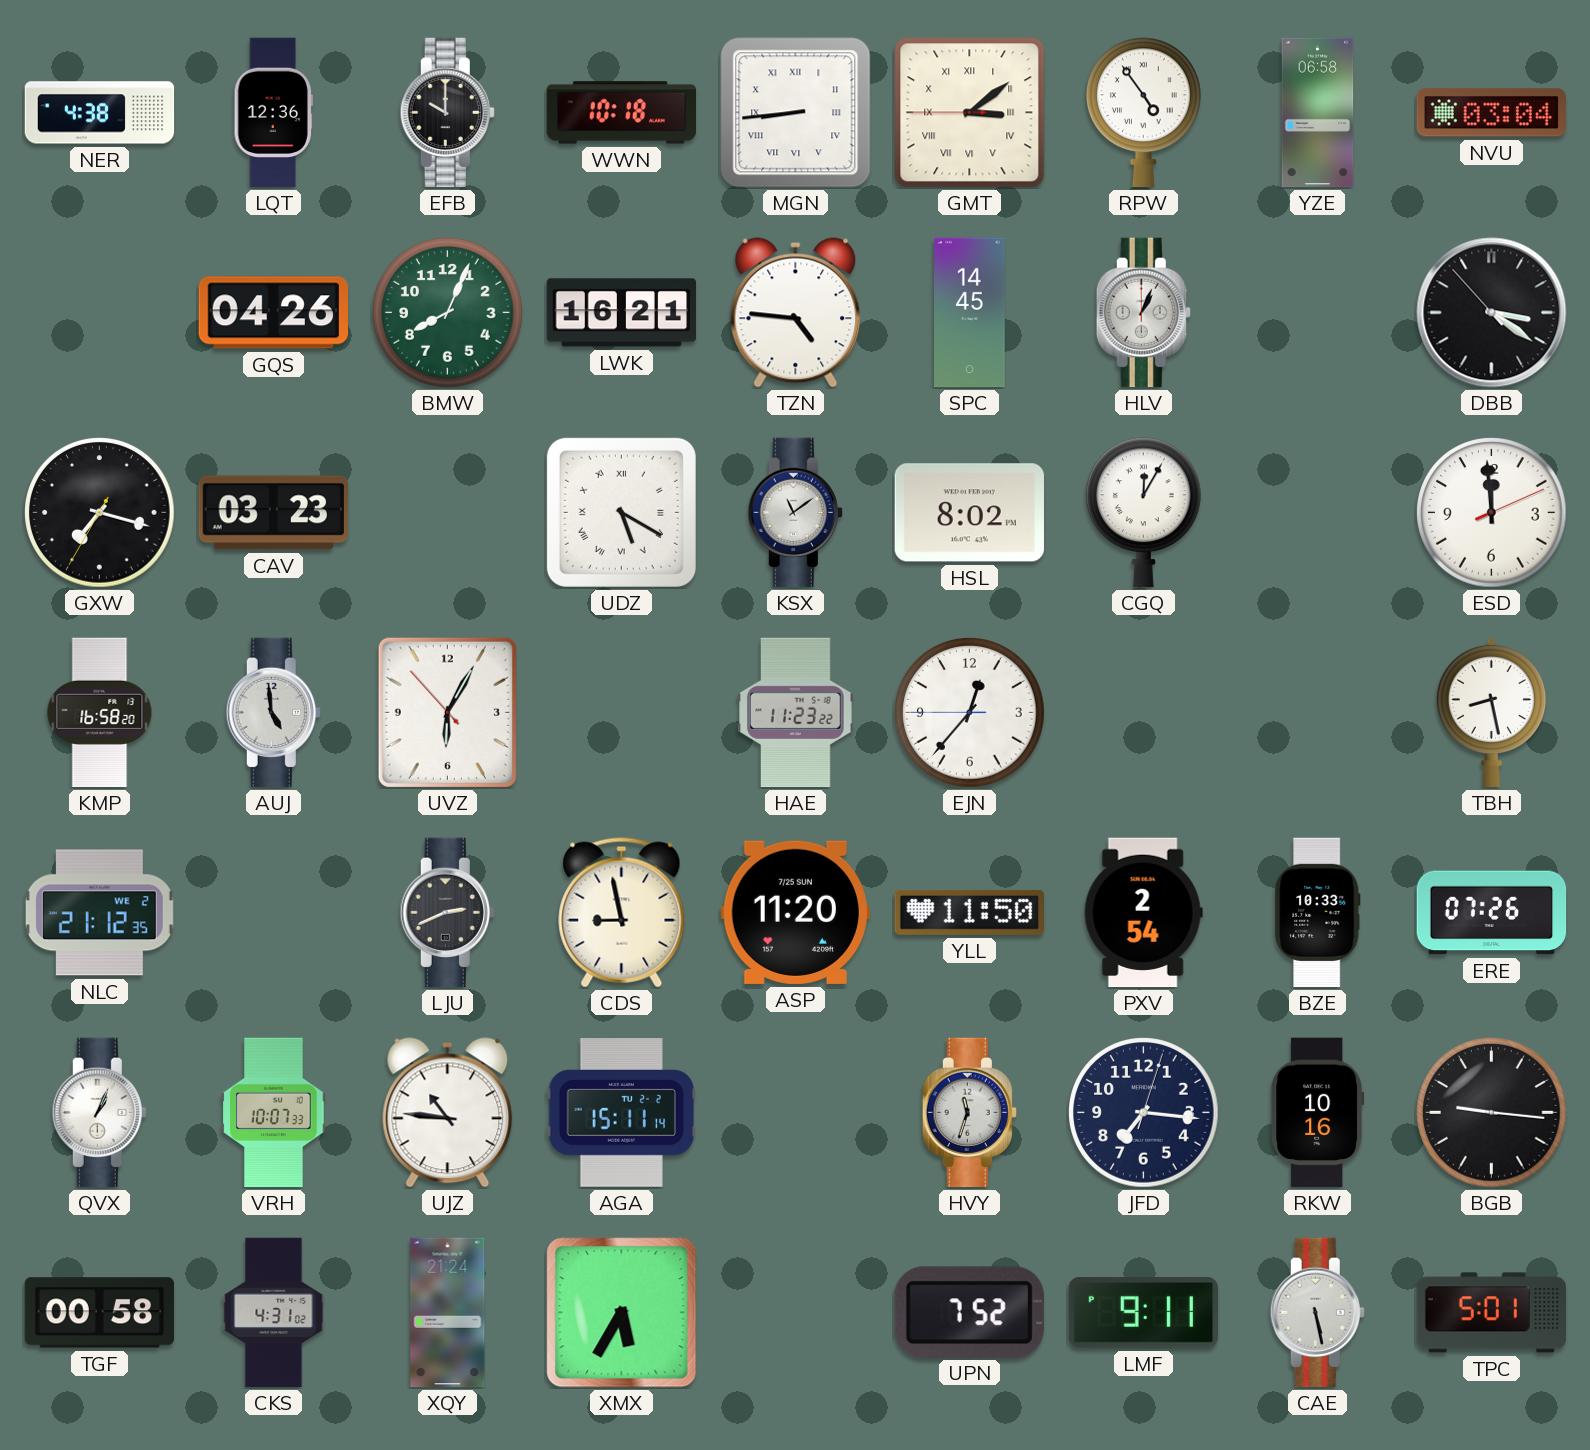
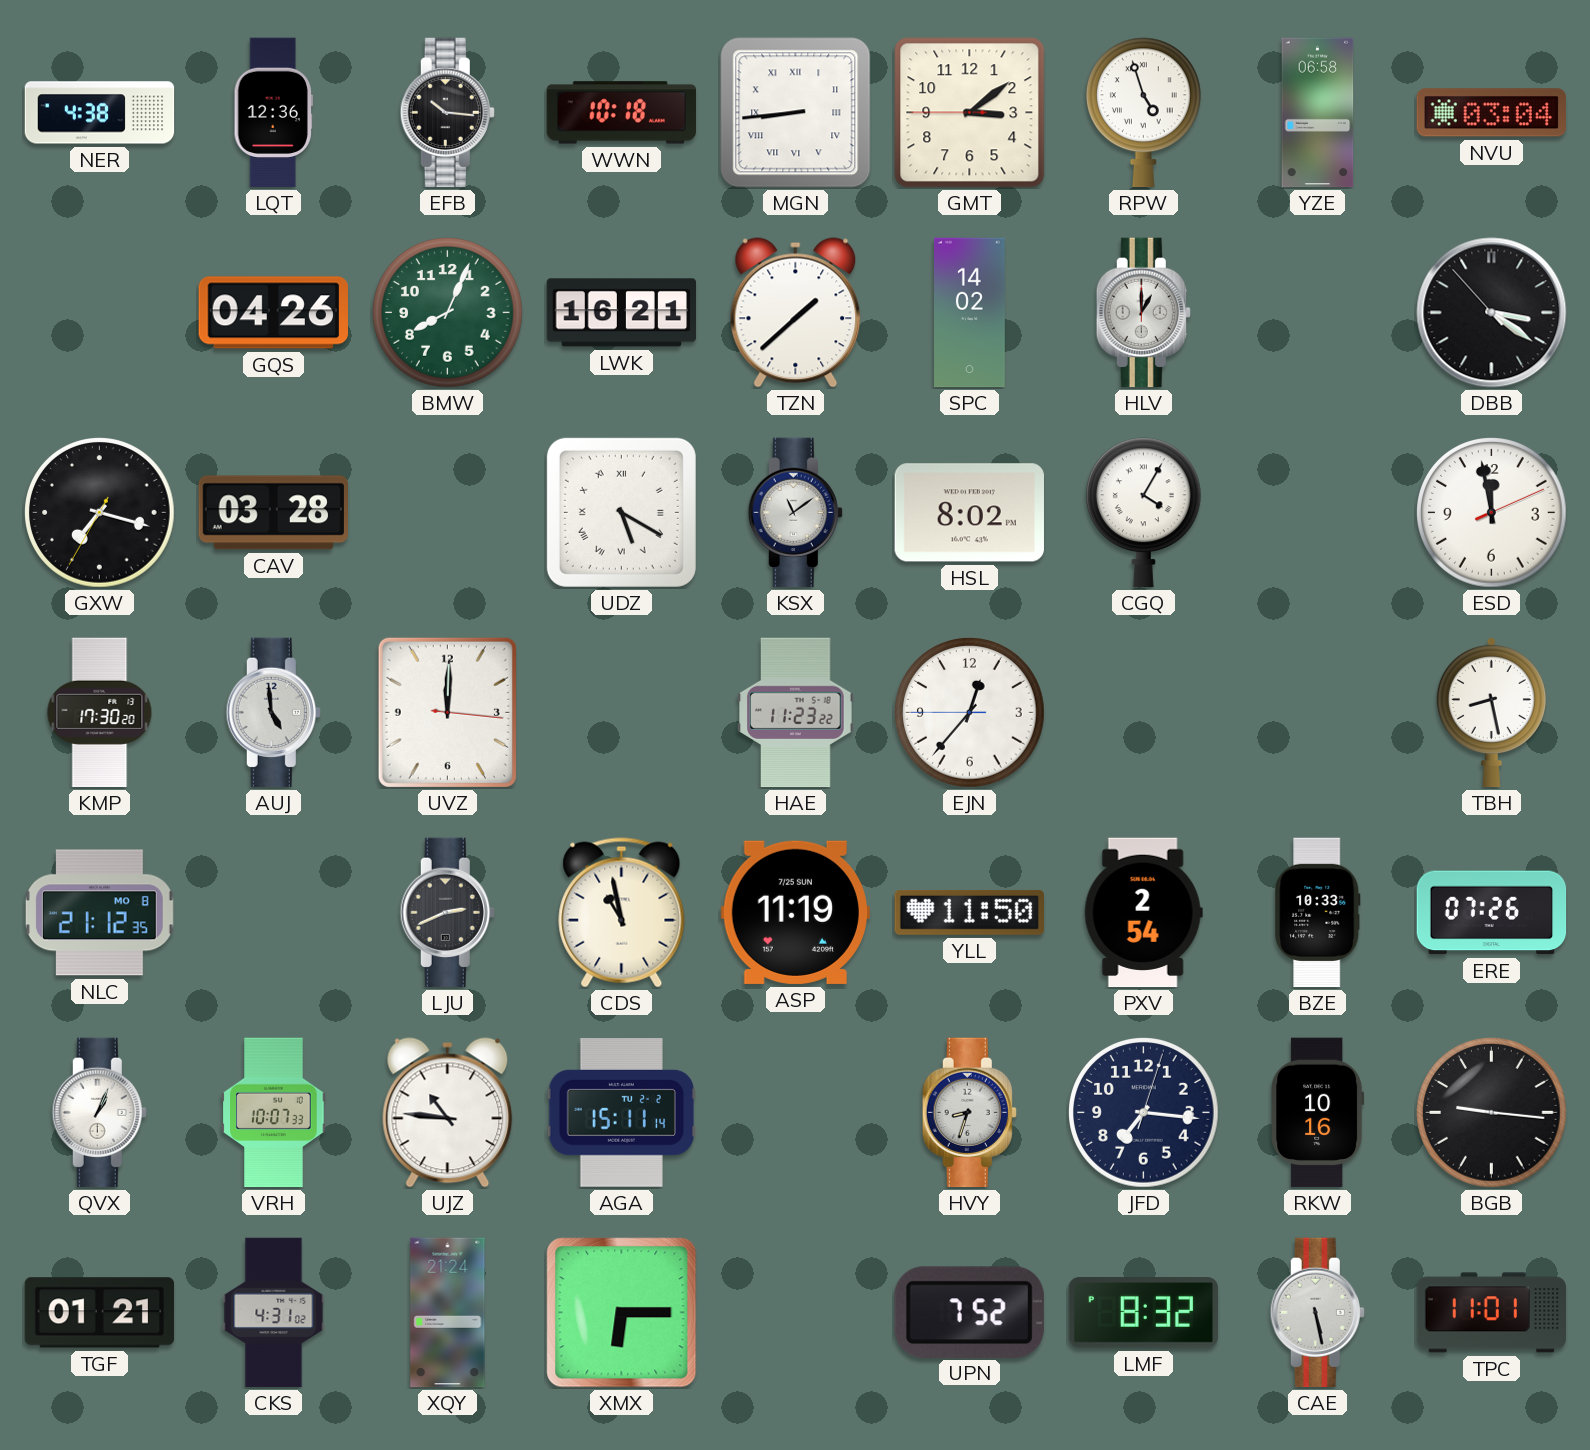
EFB: 10:00 -> 10:16
GMT numerals: Roman -> Arabic
RPW: 4:54 -> 4:57
TZN: 4:46 -> 1:38
SPC: 14:45 -> 14:02
HLV: 1:04 -> 1:00
CAV: 03:23 -> 03:28
CGQ: 12:05 -> 4:05
ESD: 11:59 -> 11:58
KMP: 16:58 -> 17:30
UVZ: 6:04 -> 12:00
NLC date: WE 2 -> MO 8
CDS: 8:58 -> 10:58
ASP: 11:20 -> 11:19
HVY: 11:33 -> 8:33
TGF: 00:58 -> 01:21
XMX: 5:35 -> 6:15
LMF: 9:11 -> 8:32
TPC: 5:01 -> 11:01
